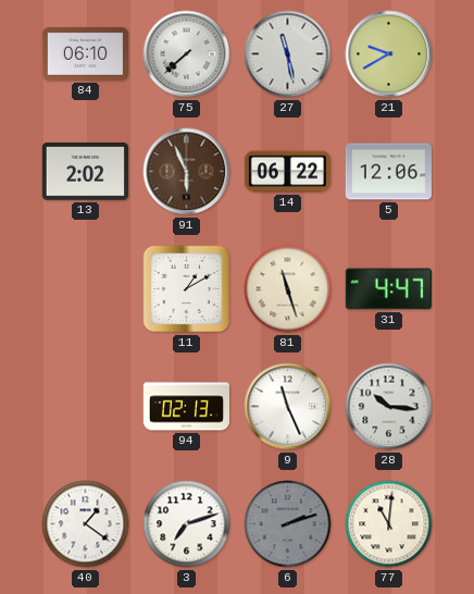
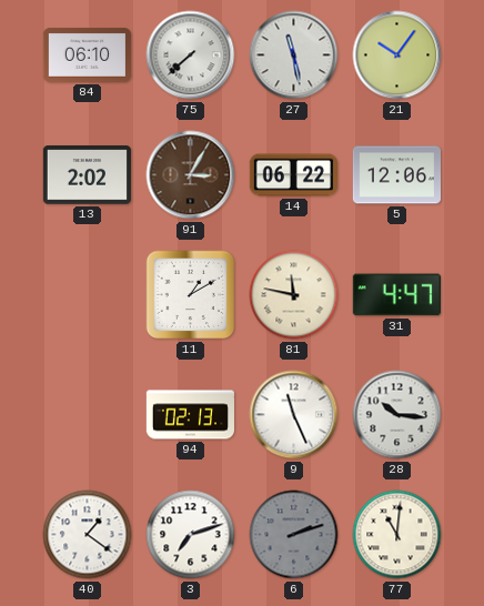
21: 9:40 -> 10:06
91: 5:56 -> 3:05
81: 11:27 -> 11:47
